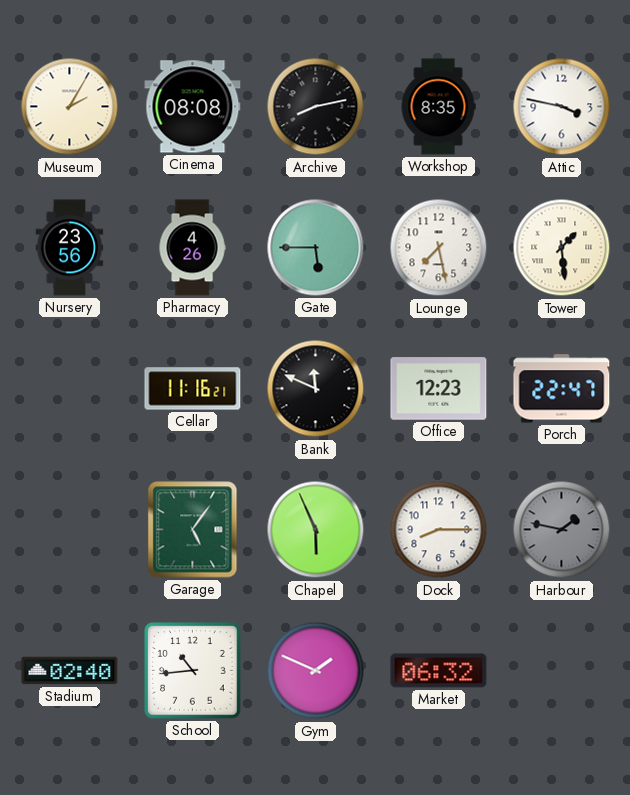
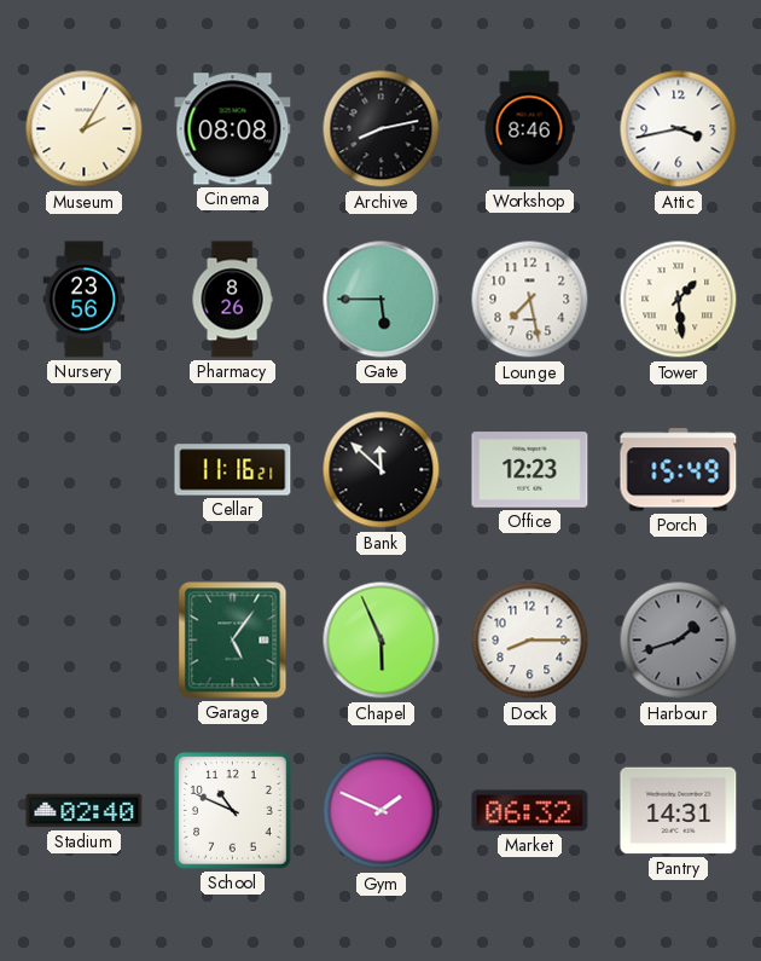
Workshop: 8:35 -> 8:46
Attic: 3:47 -> 3:43
Pharmacy: 4:26 -> 8:26
Bank: 11:49 -> 11:52
Porch: 22:47 -> 15:49
Harbour: 1:47 -> 1:42
School: 10:44 -> 10:49
Pantry: none -> 14:31
